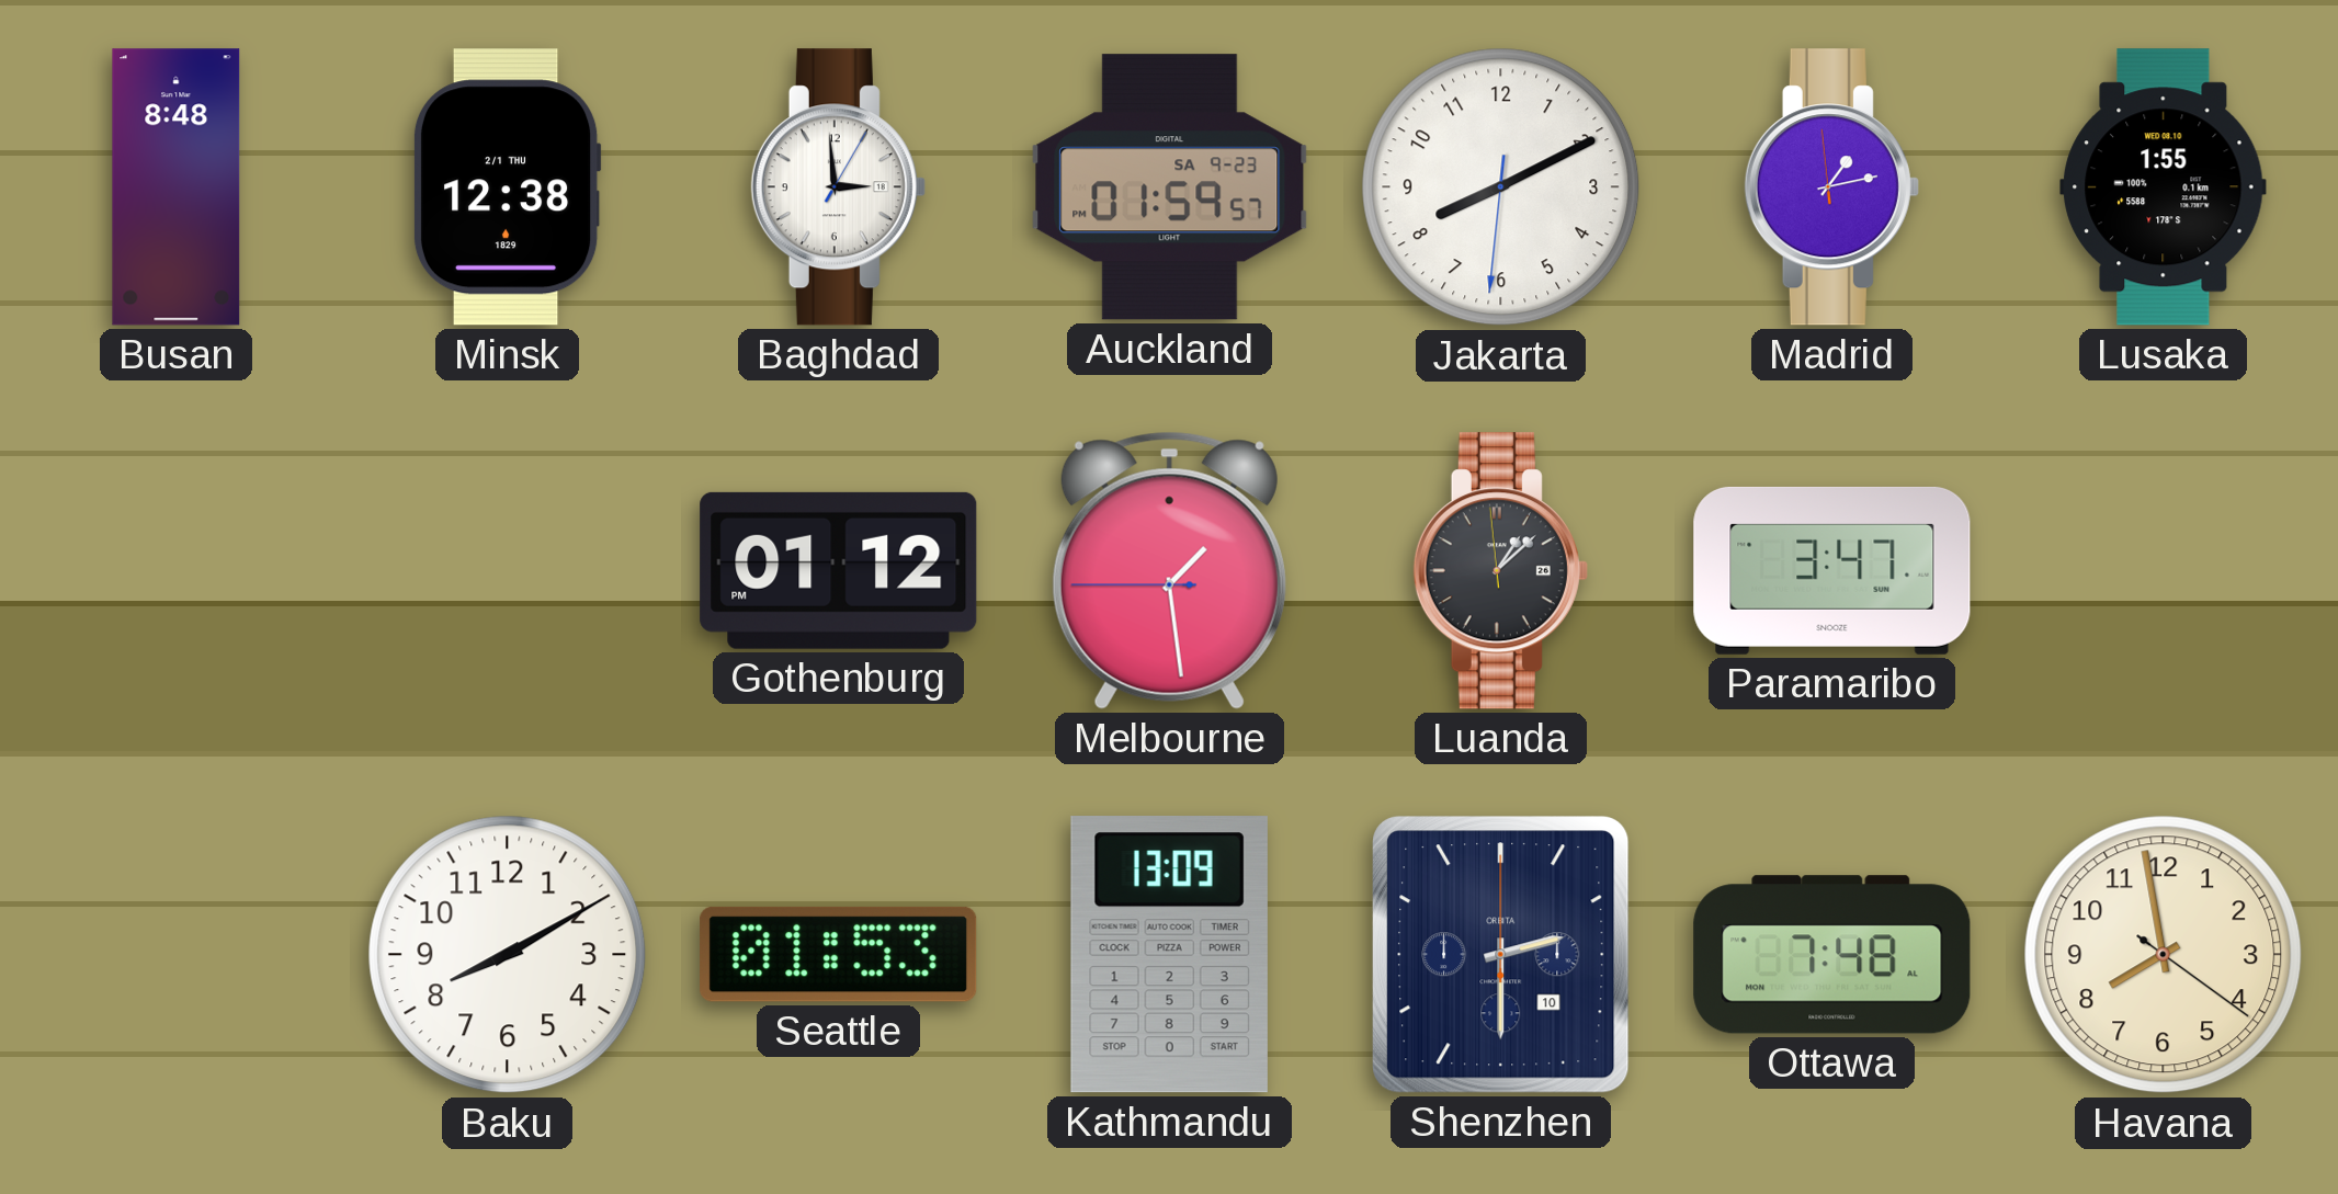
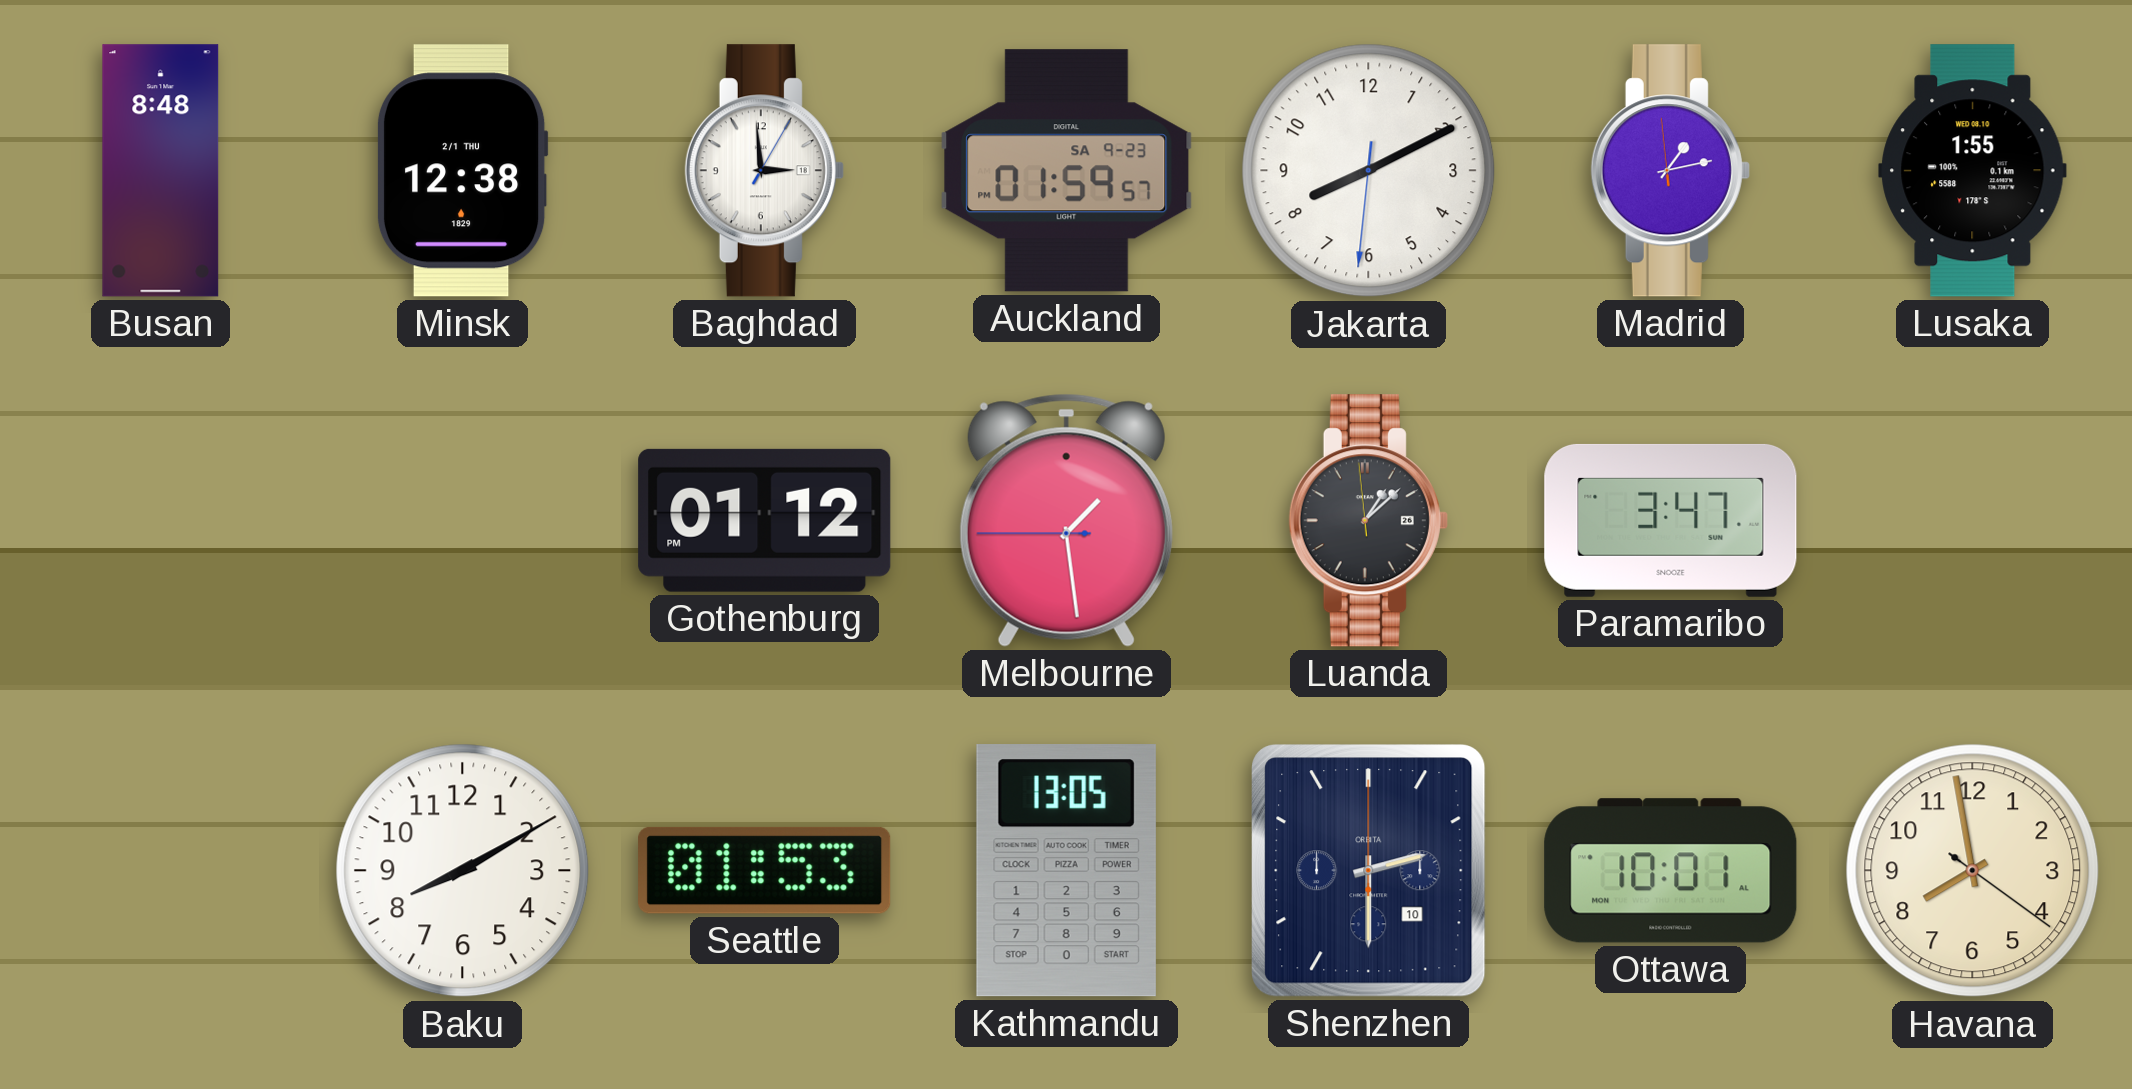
Kathmandu: 13:09 -> 13:05
Ottawa: 7:48 -> 10:01
